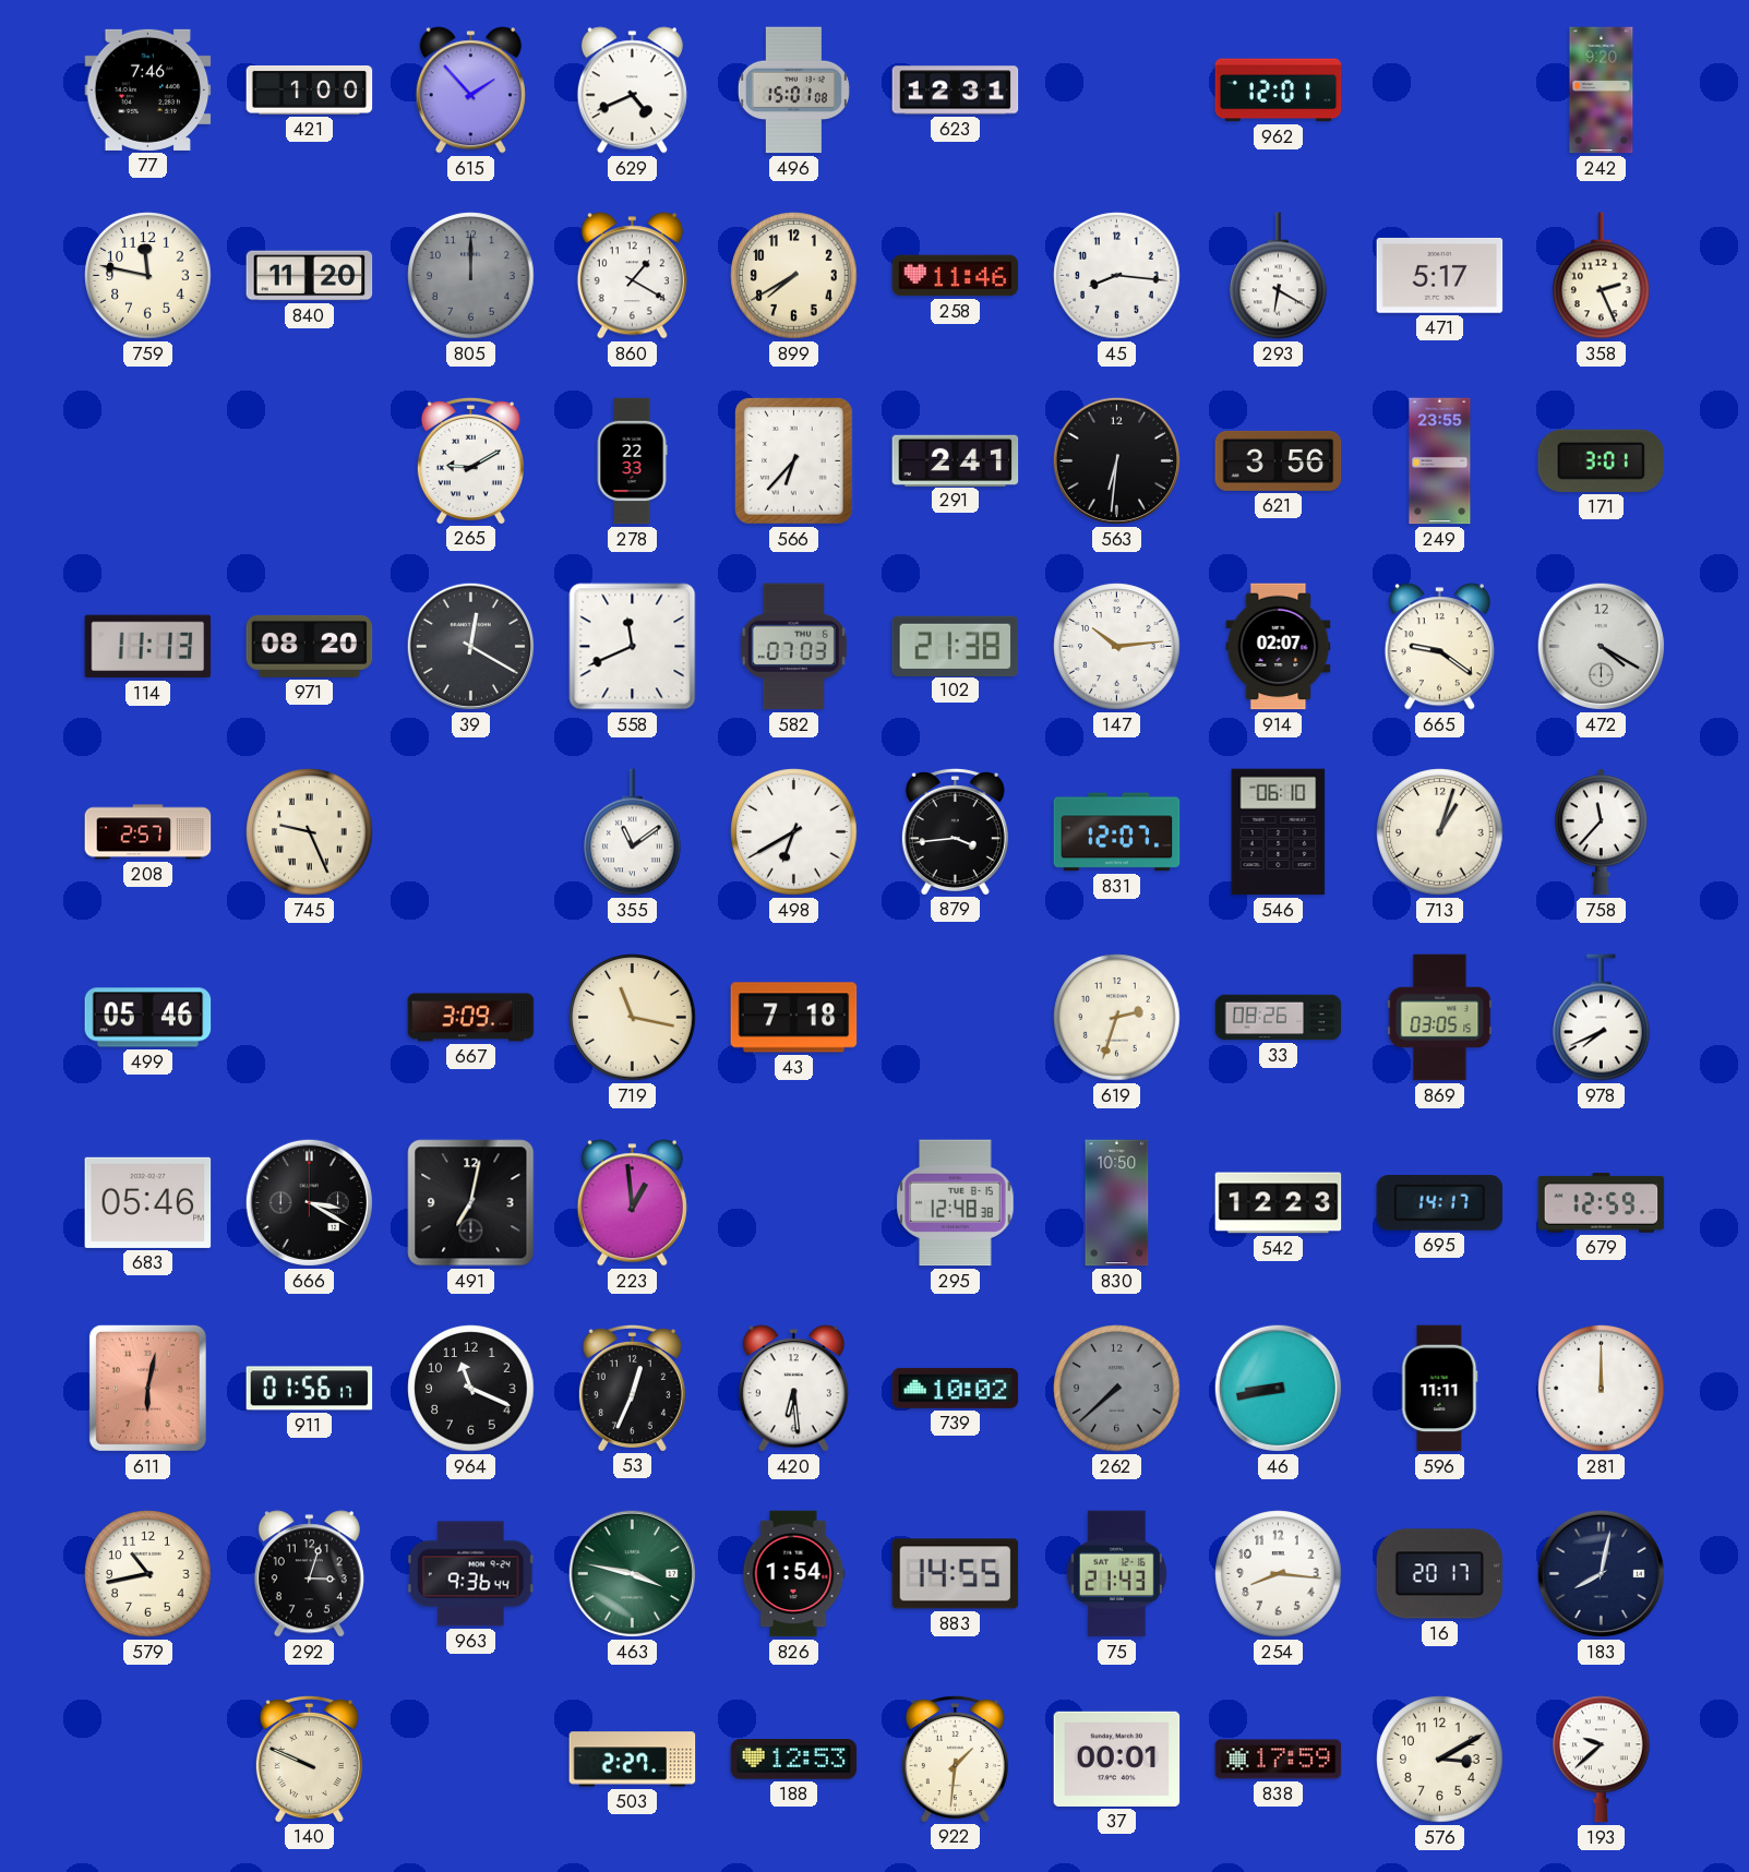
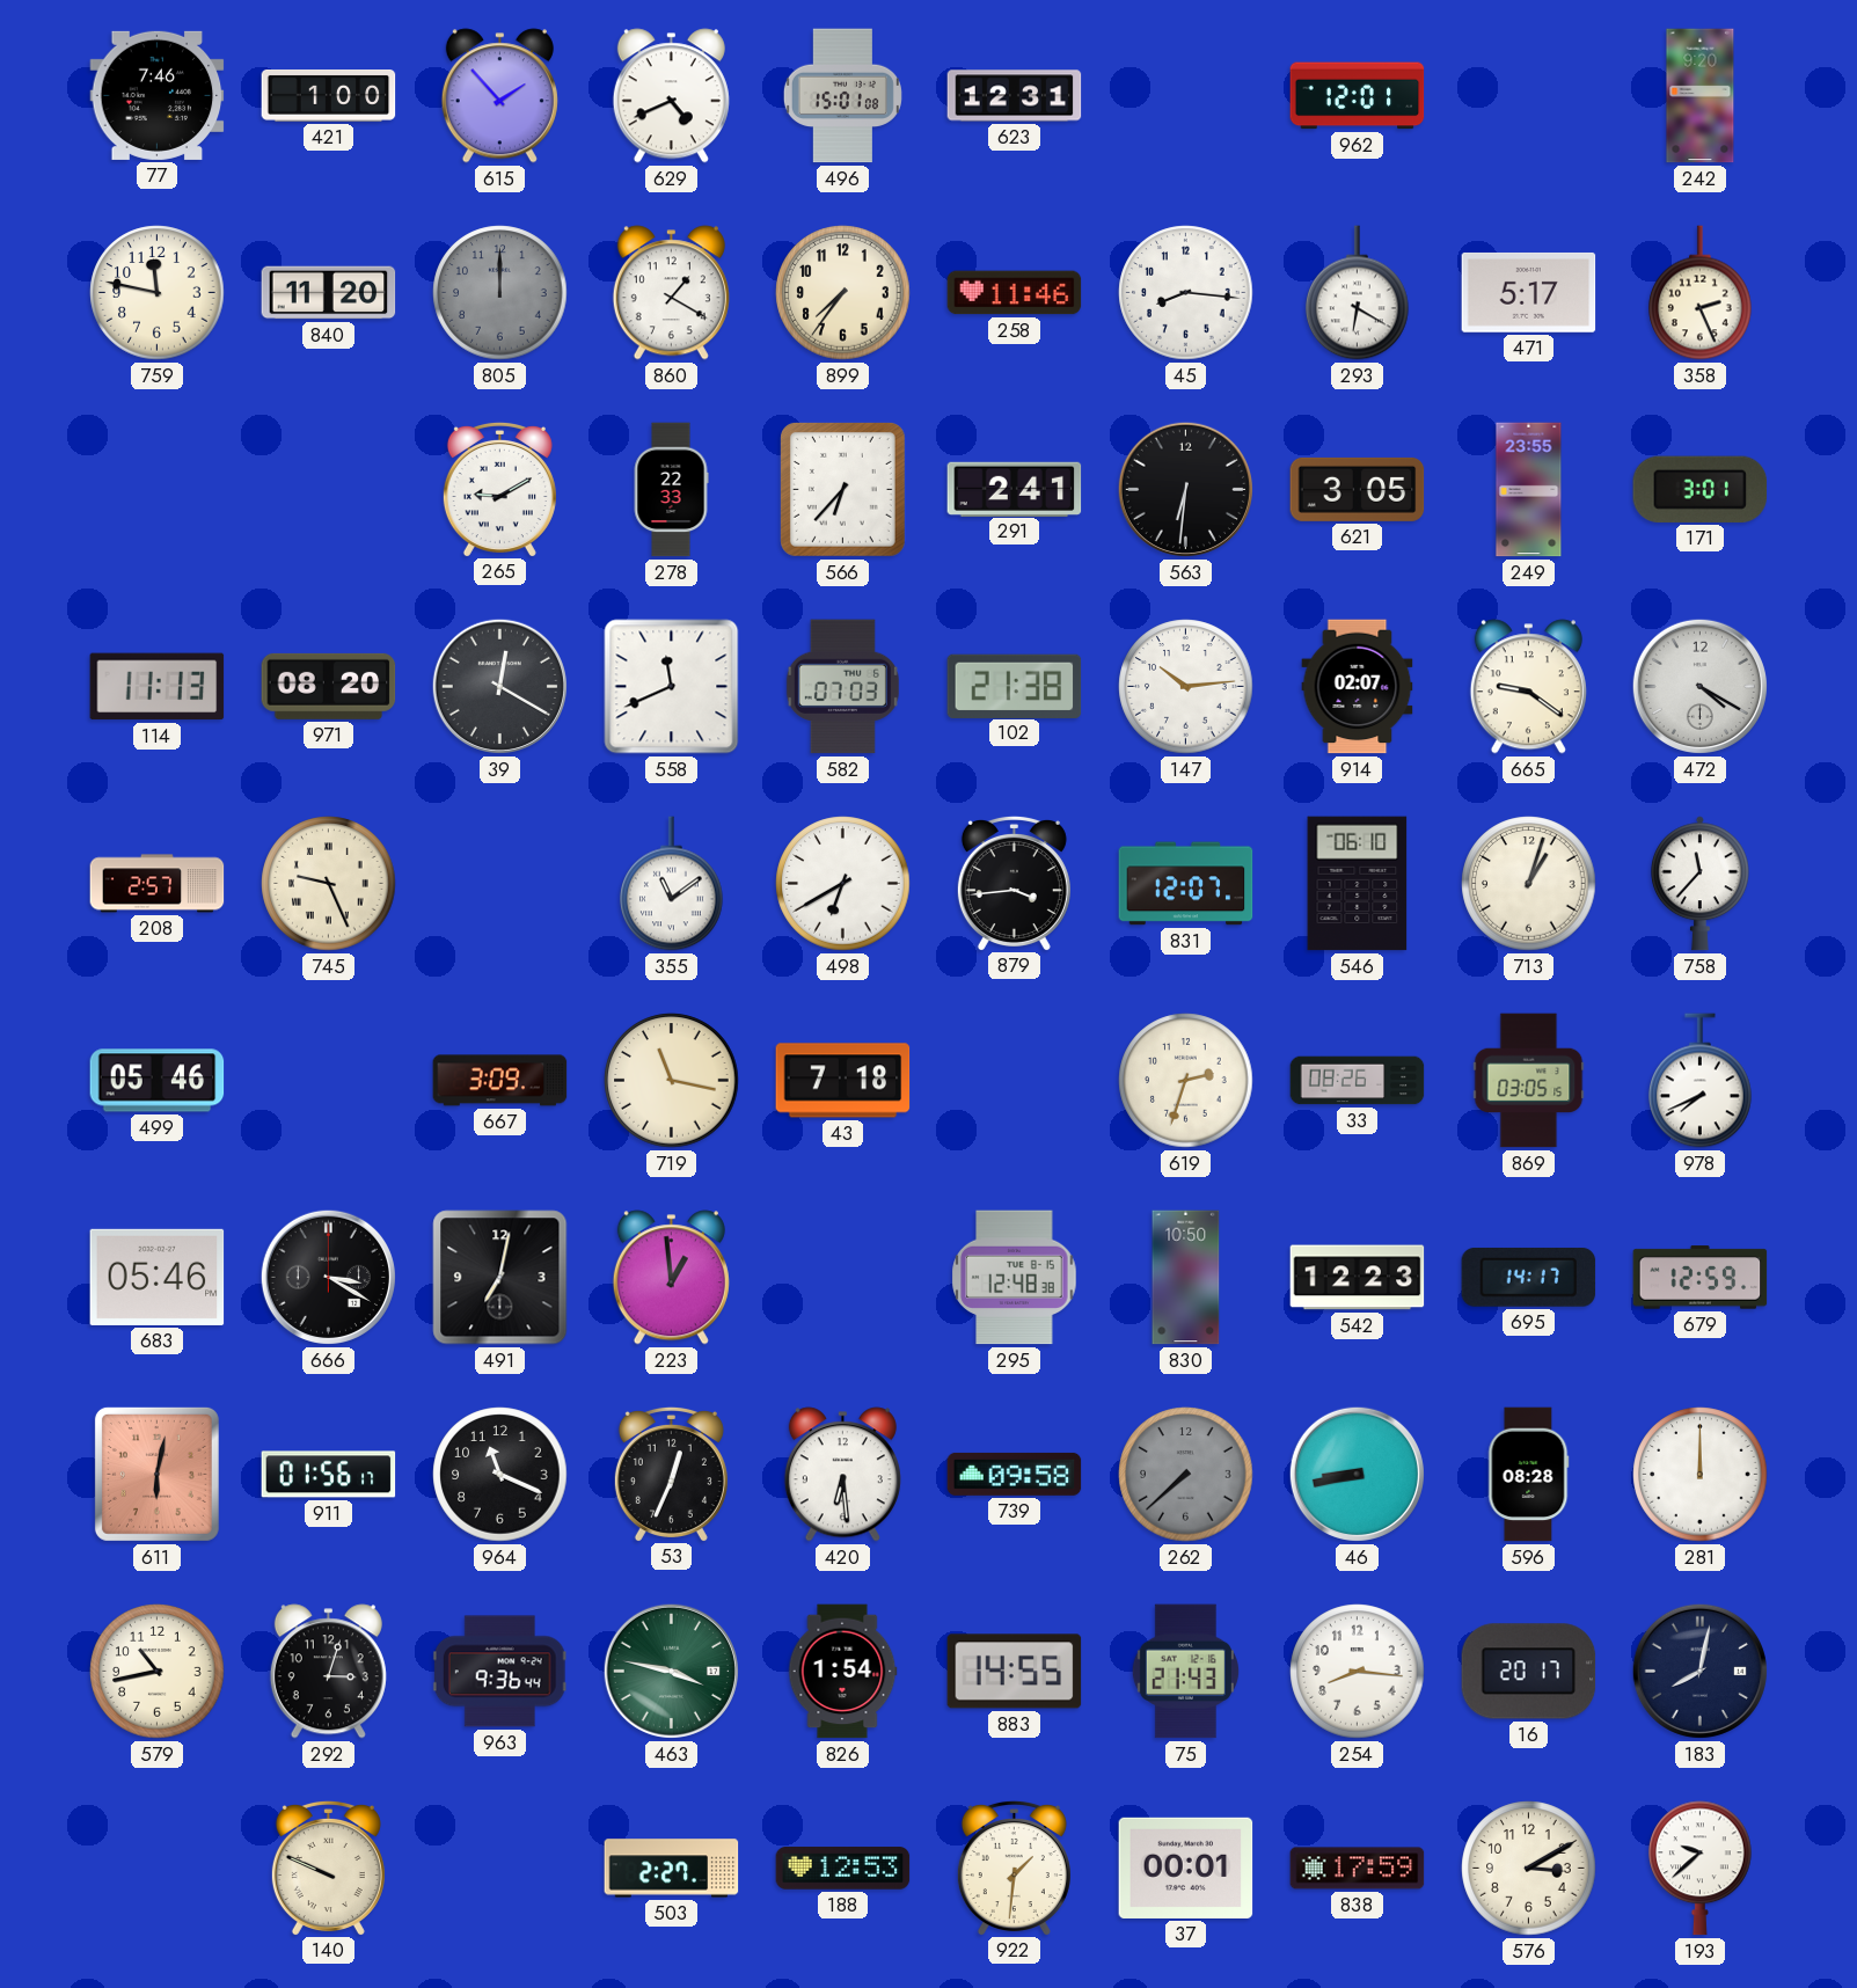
899: 7:40 -> 7:36
621: 3:56 -> 3:05
739: 10:02 -> 09:58
596: 11:11 -> 08:28
